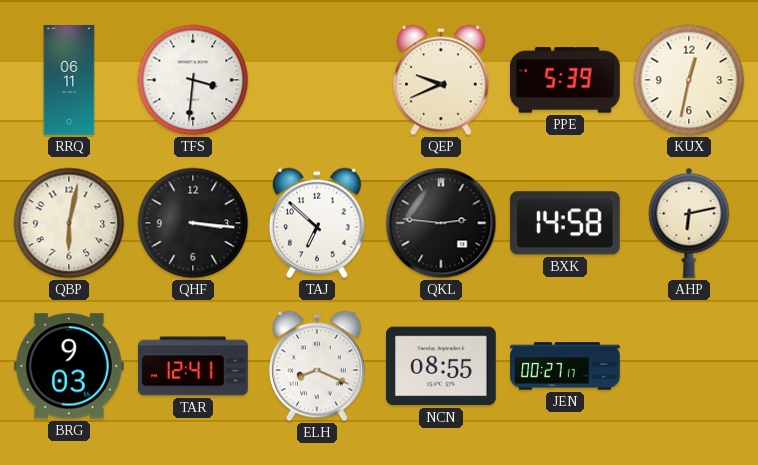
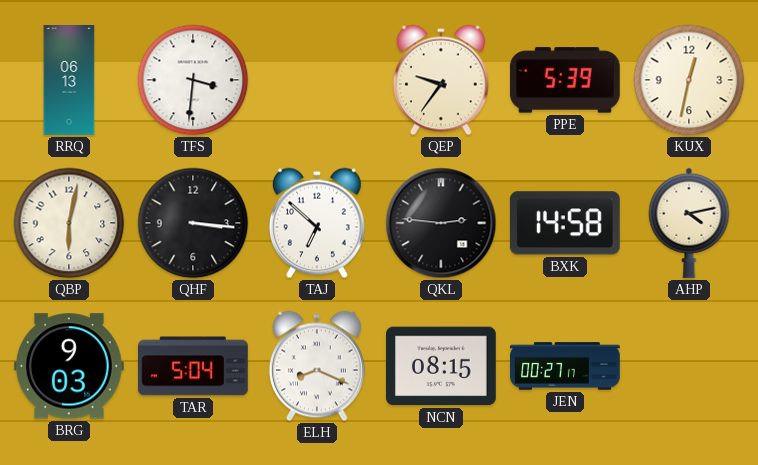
RRQ: 06:11 -> 06:13
QEP: 9:41 -> 9:36
AHP: 6:13 -> 4:13
TAR: 12:41 -> 5:04
NCN: 08:55 -> 08:15
